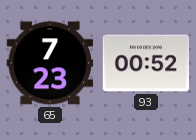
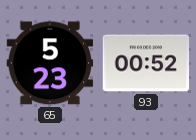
65: 7:23 -> 5:23
